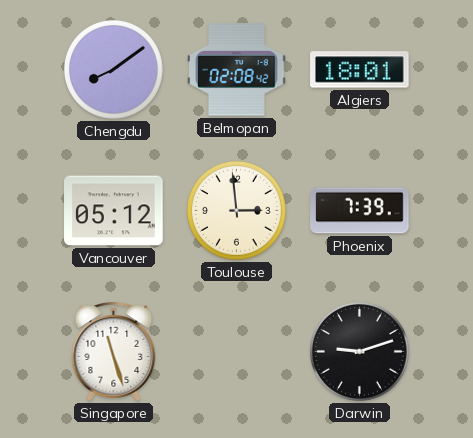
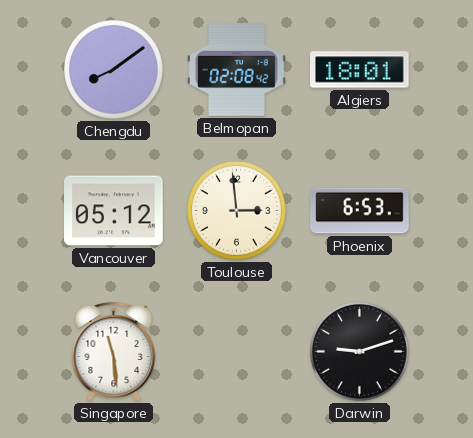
Phoenix: 7:39 -> 6:53
Singapore: 11:27 -> 11:29
